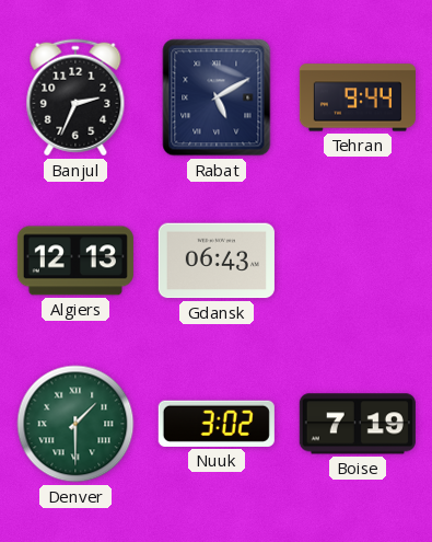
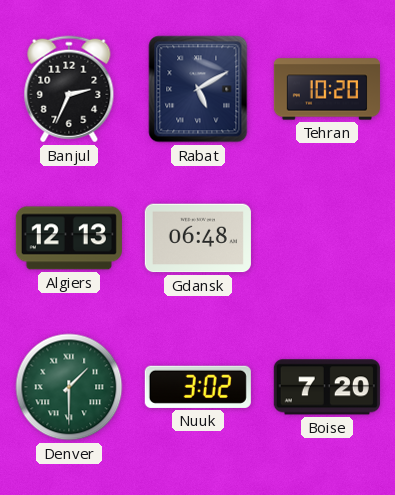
Tehran: 9:44 -> 10:20
Gdansk: 06:43 -> 06:48
Boise: 7:19 -> 7:20
